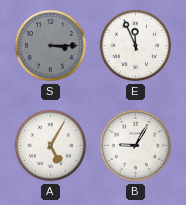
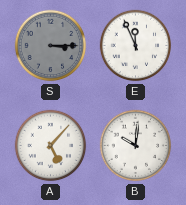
A: 5:05 -> 5:07
B: 9:05 -> 10:01
